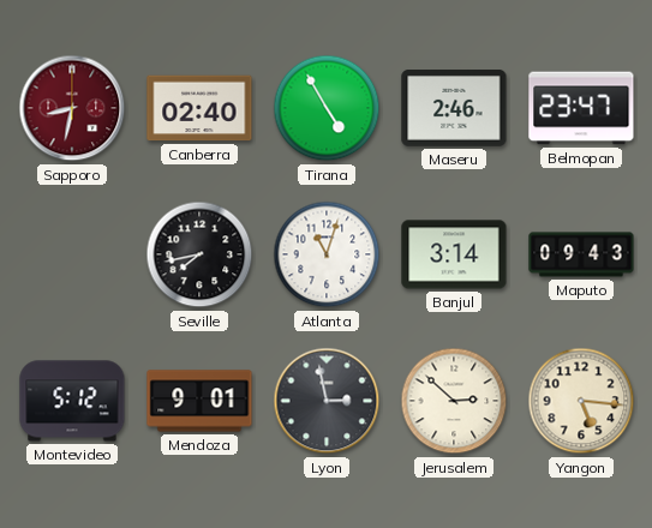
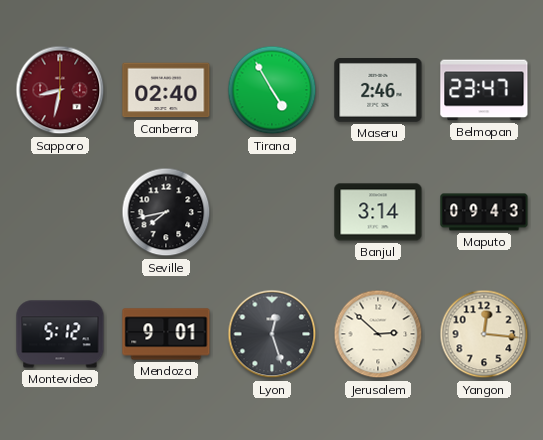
Atlanta: 11:03 -> none
Lyon: 2:58 -> 12:27
Yangon: 5:16 -> 12:16
